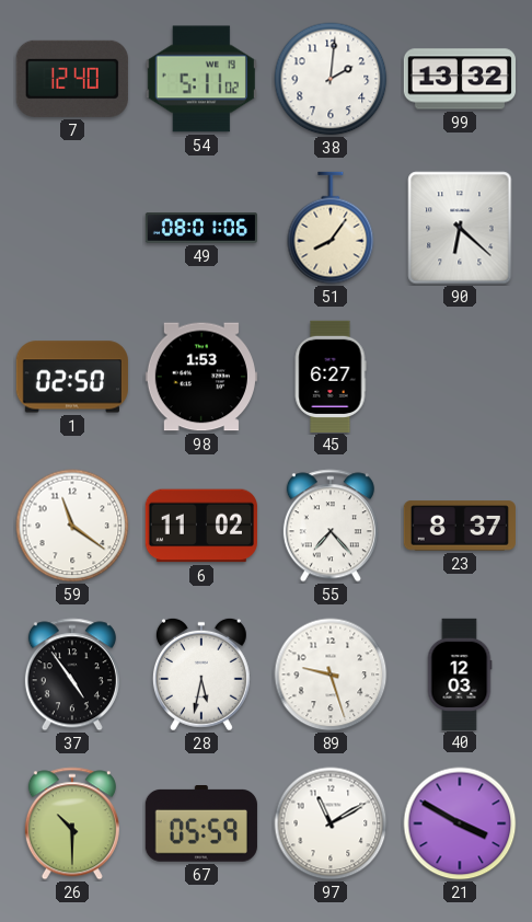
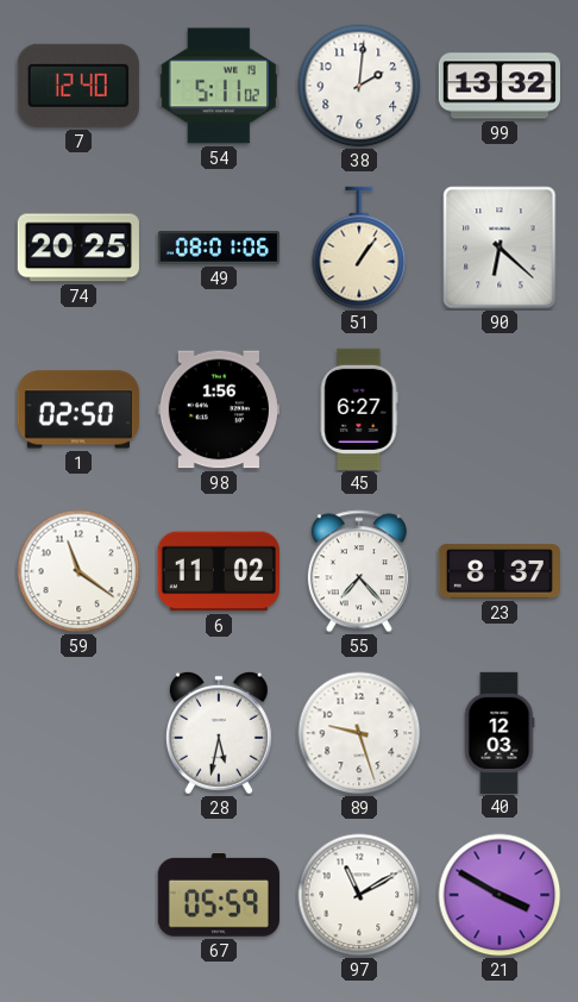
74: none -> 20:25
51: 8:06 -> 1:06
98: 1:53 -> 1:56
37: 4:54 -> none
26: 10:30 -> none
